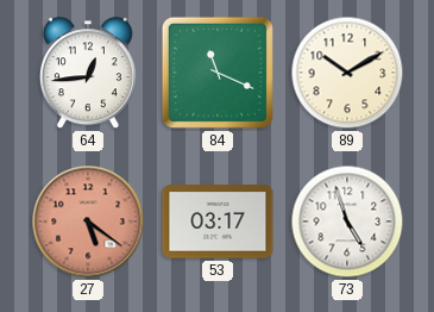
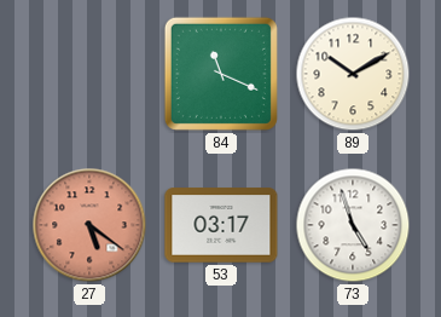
64: 12:44 -> none
